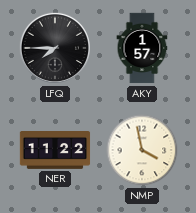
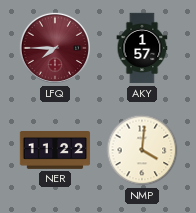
LFQ dial: black -> burgundy
NMP: 3:58 -> 4:01
